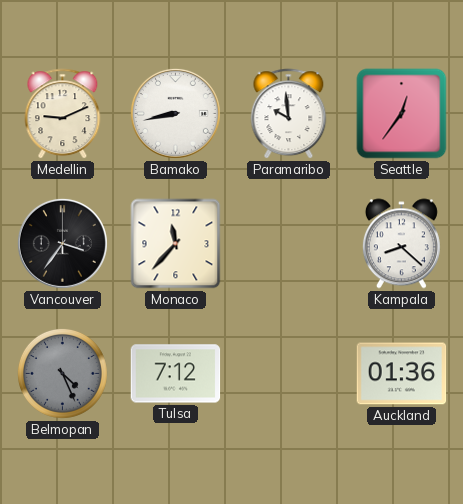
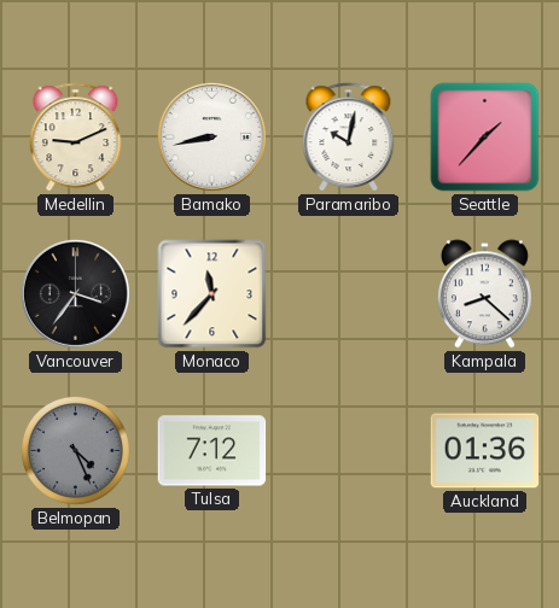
Paramaribo: 9:59 -> 10:02
Seattle: 12:36 -> 1:37
